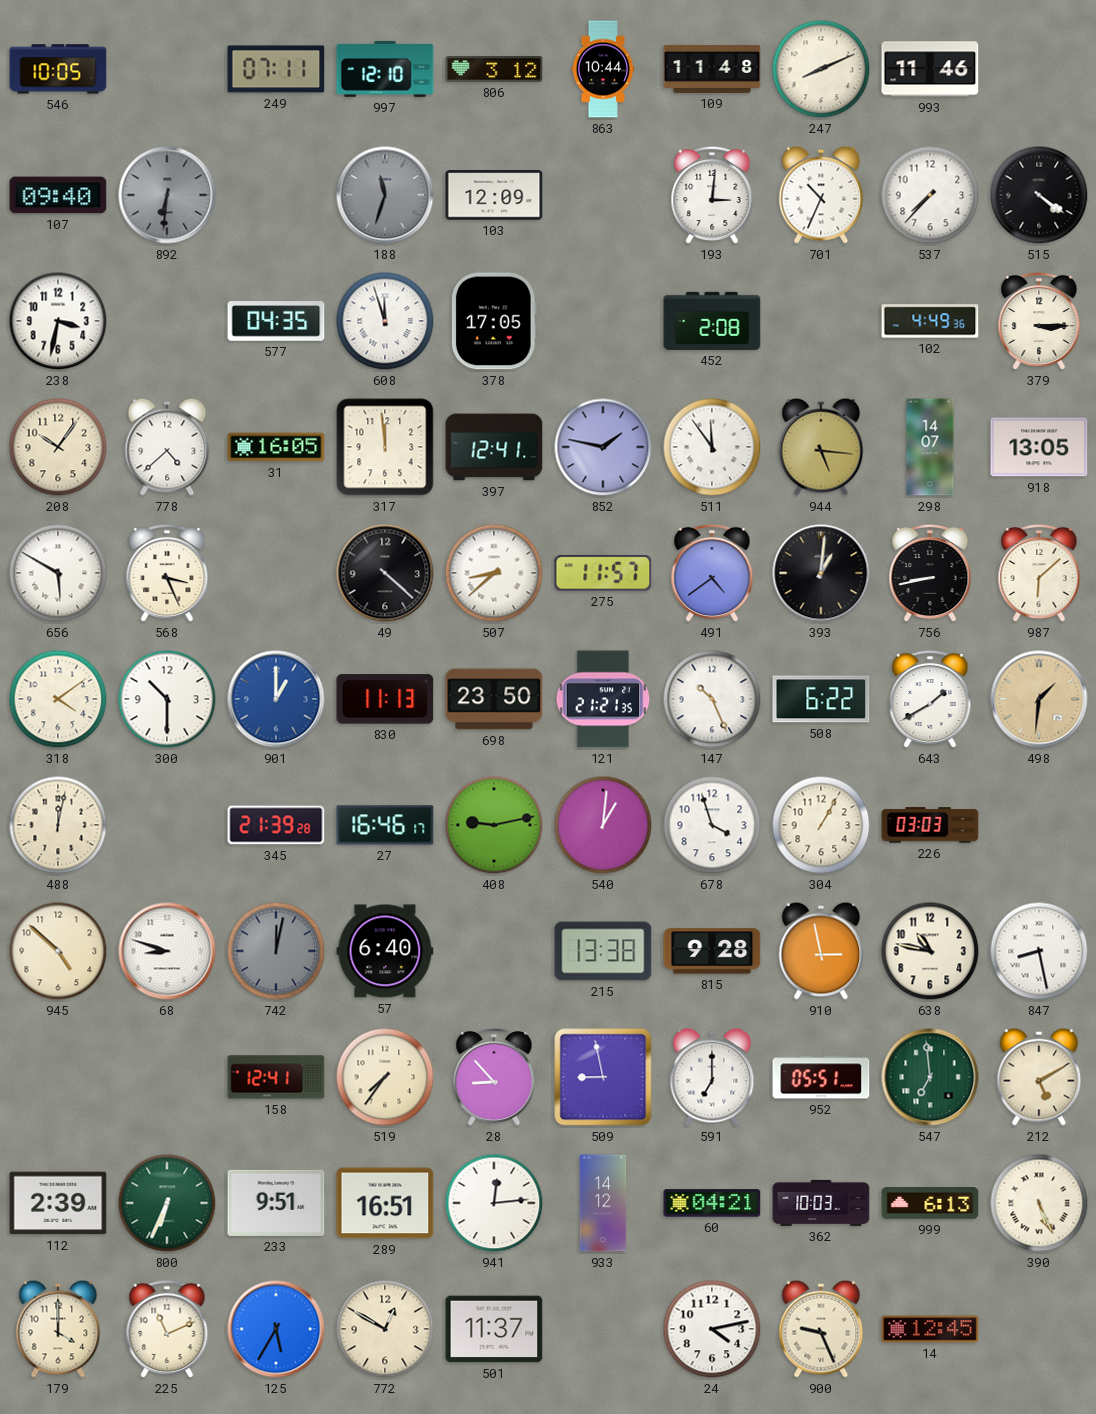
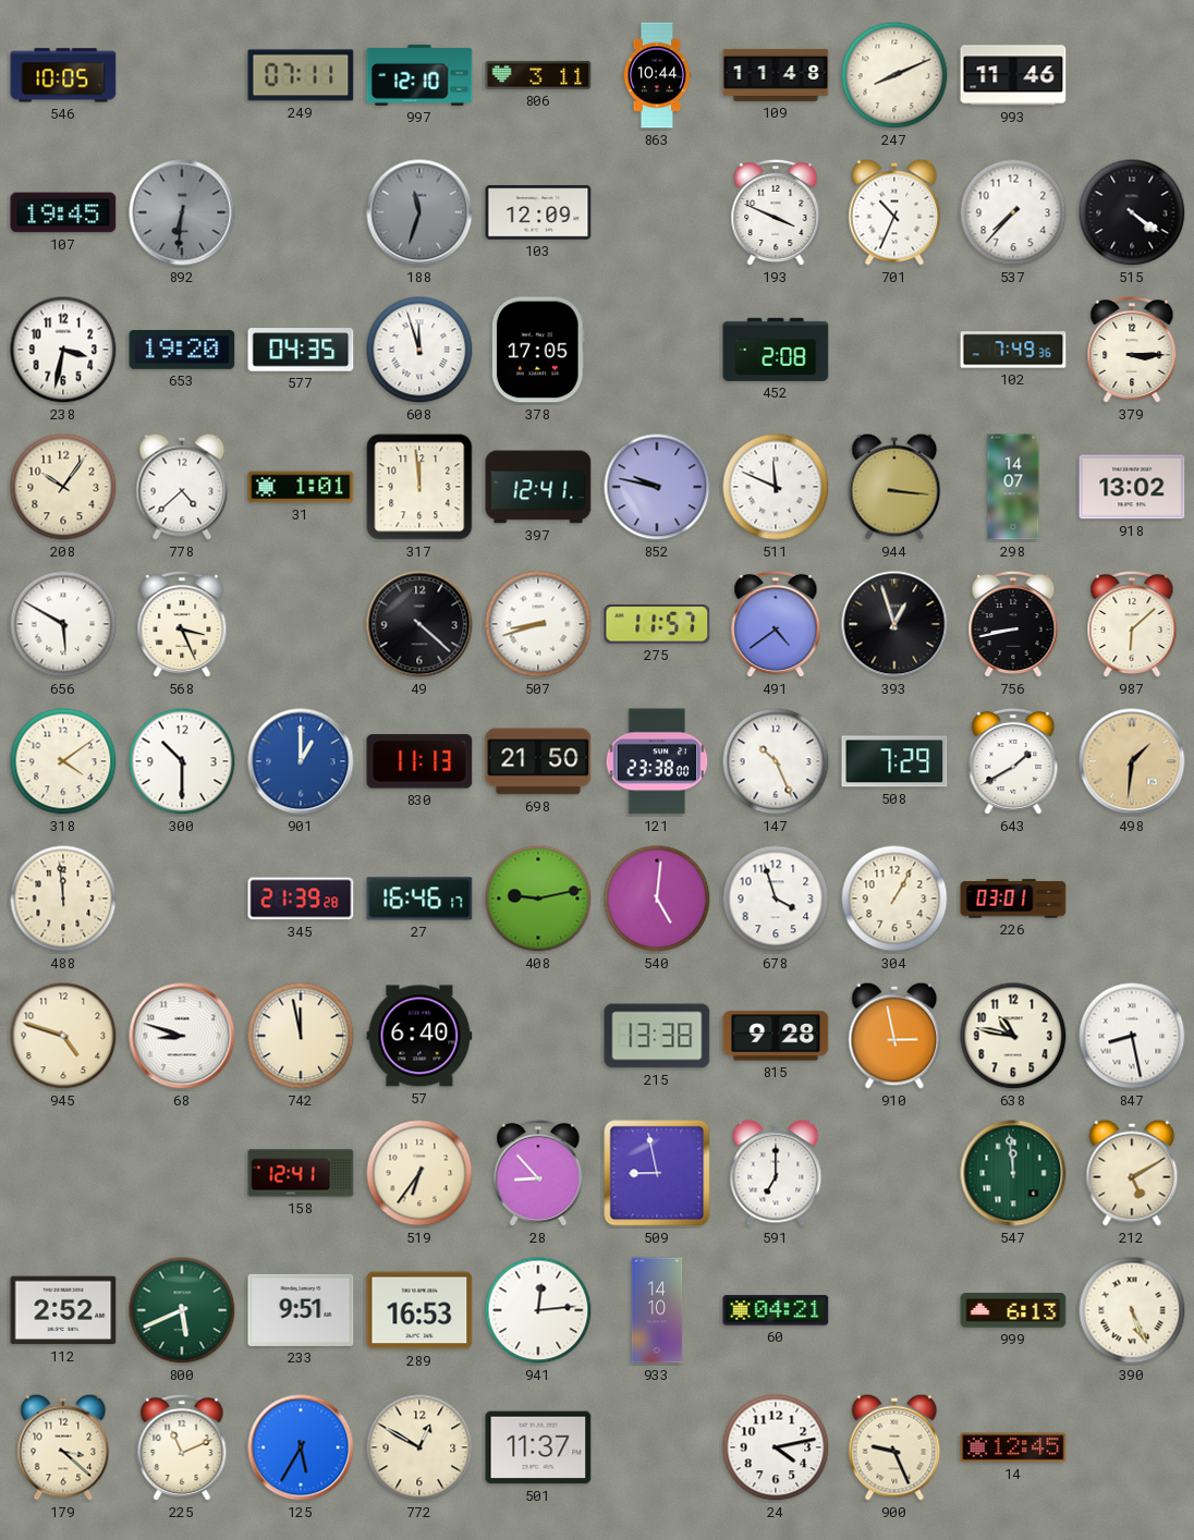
806: 3:12 -> 3:11
107: 09:40 -> 19:45
193: 3:01 -> 3:49
653: none -> 19:20
102: 4:49 -> 7:49
31: 16:05 -> 1:01
852: 1:47 -> 9:47
511: 11:54 -> 11:49
944: 5:16 -> 3:16
918: 13:05 -> 13:02
507: 8:38 -> 8:42
393: 1:01 -> 12:57
698: 23:50 -> 21:50
121: 21:21 -> 23:38
508: 6:22 -> 7:29
488: 12:02 -> 11:59
540: 1:01 -> 5:01
226: 03:03 -> 03:01
945: 4:52 -> 4:48
742: 12:02 -> 11:58
742 dial: grey -> cream
519: 7:36 -> 6:36
952: 05:51 -> none
547: 6:59 -> 11:59
112: 2:39 -> 2:52
800: 6:34 -> 5:41
289: 16:51 -> 16:53
933: 14:12 -> 14:10
362: 10:03 -> none
179: 4:00 -> 3:22
